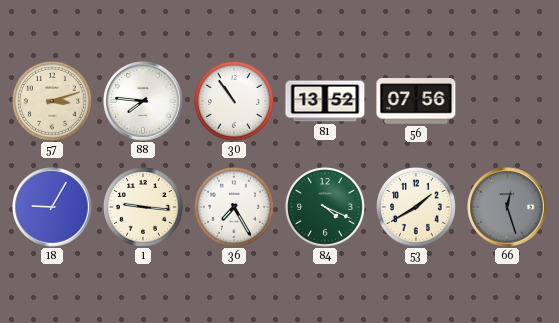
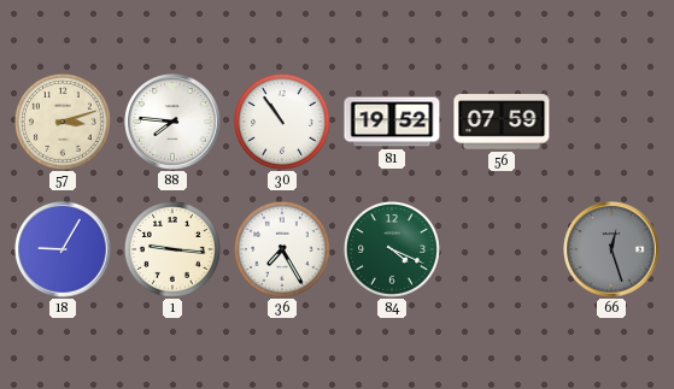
81: 13:52 -> 19:52
56: 07:56 -> 07:59
53: 1:40 -> none
